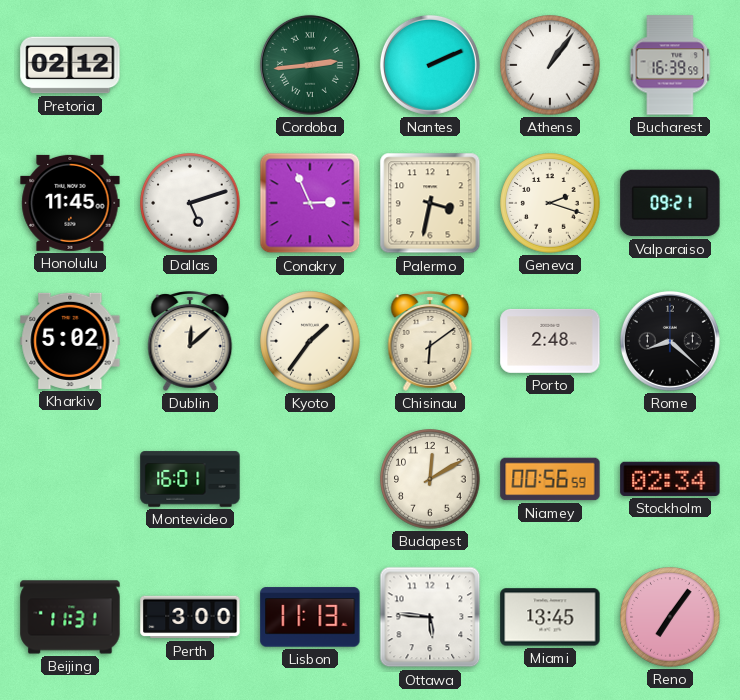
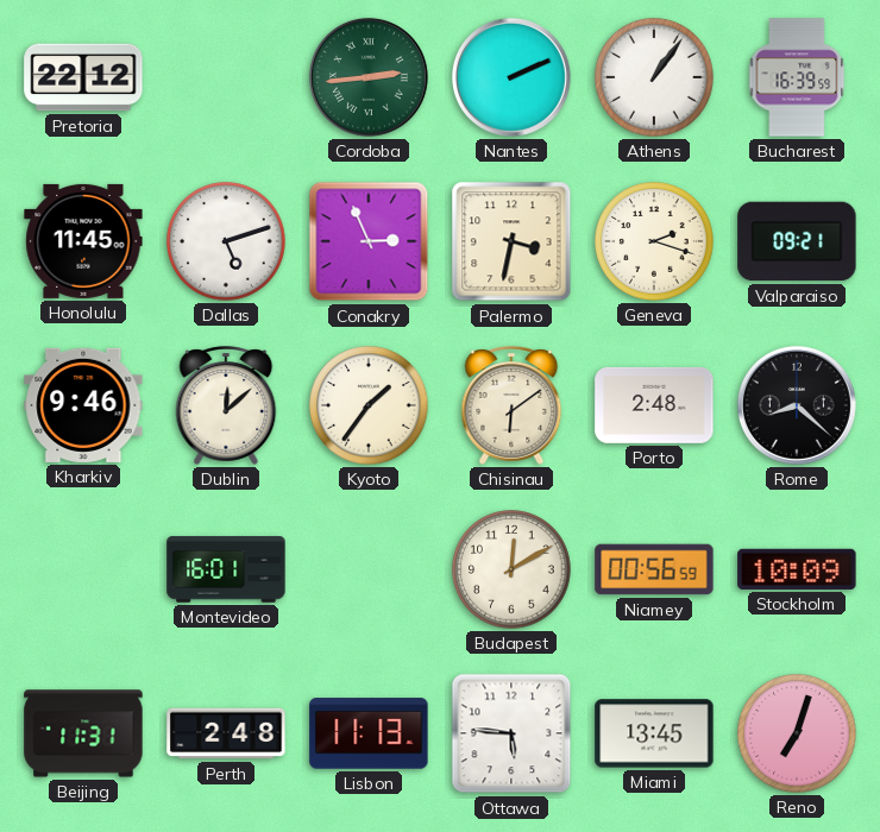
Pretoria: 02:12 -> 22:12
Kharkiv: 5:02 -> 9:46
Stockholm: 02:34 -> 10:09
Perth: 3:00 -> 2:48
Reno: 7:06 -> 7:03
